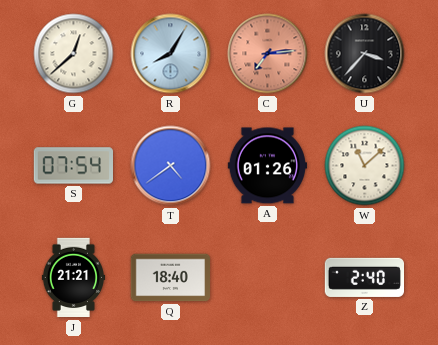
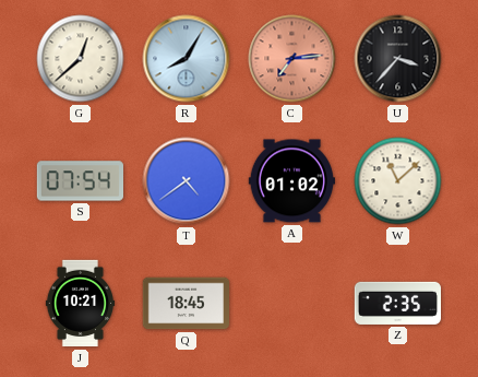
A: 01:26 -> 01:02
J: 21:21 -> 10:21
Q: 18:40 -> 18:45
Z: 2:40 -> 2:35
